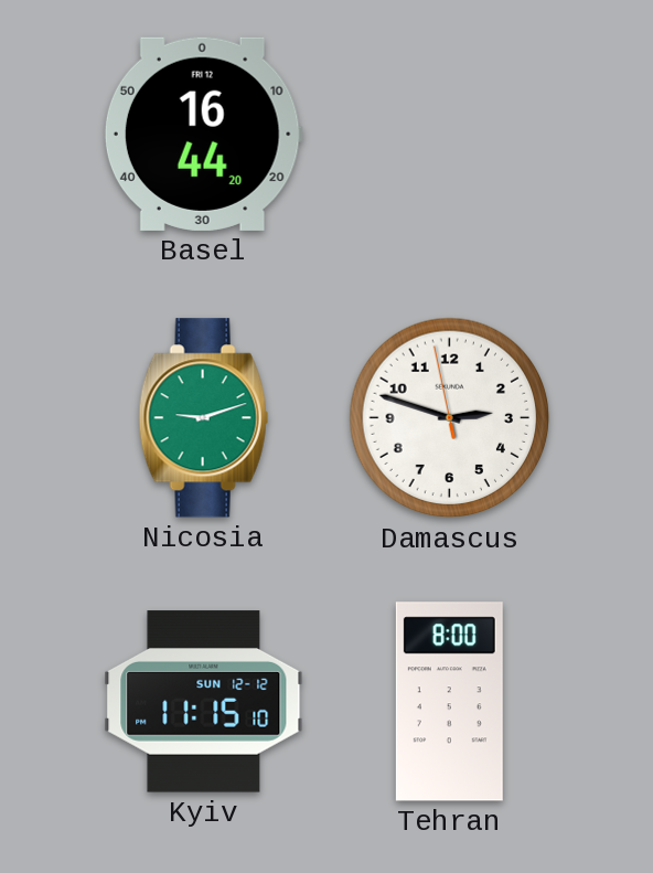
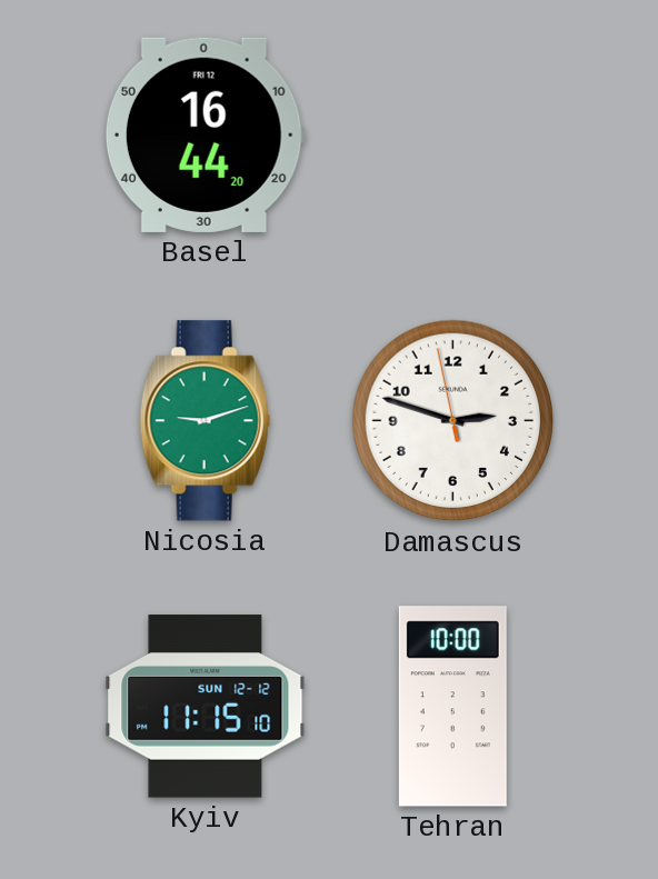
Tehran: 8:00 -> 10:00
